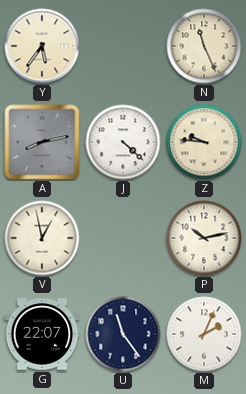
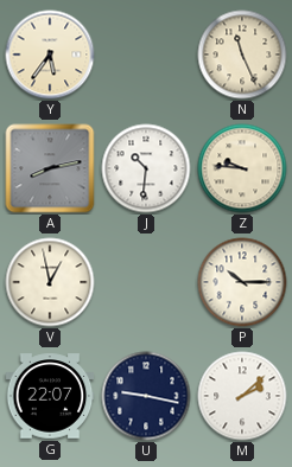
J: 4:22 -> 10:31
P: 10:13 -> 10:15
U: 11:24 -> 9:17
M: 2:04 -> 2:08
